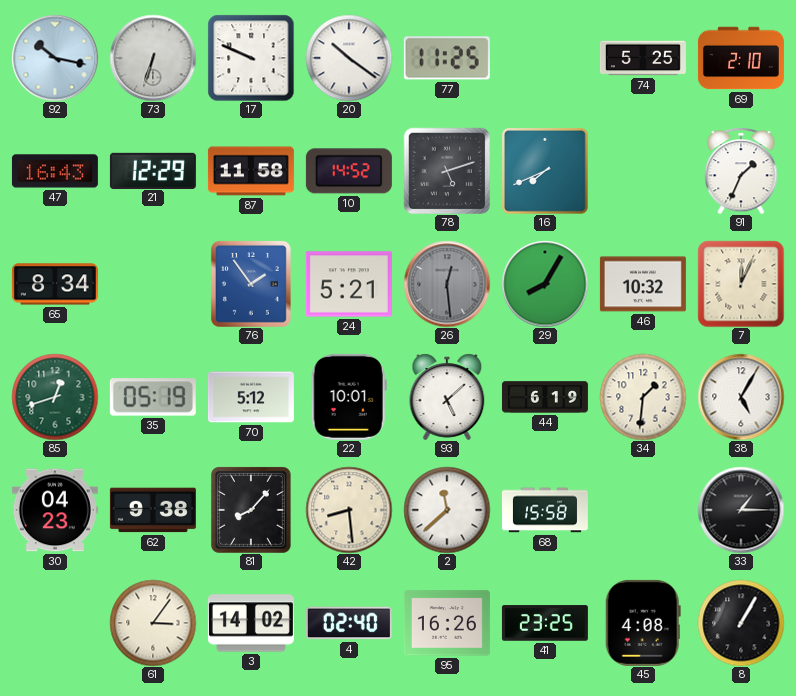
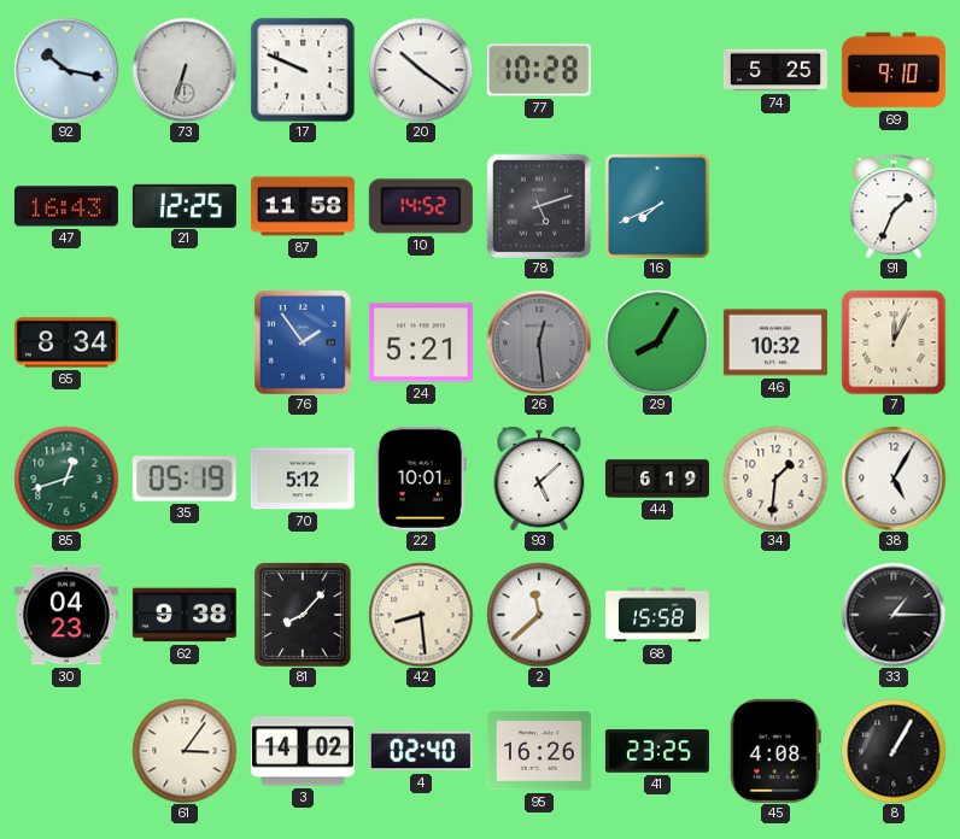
77: 11:25 -> 10:28
69: 2:10 -> 9:10
21: 12:29 -> 12:25
